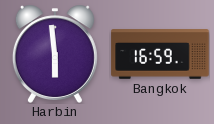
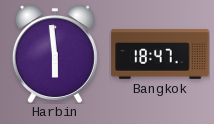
Bangkok: 16:59 -> 18:47
